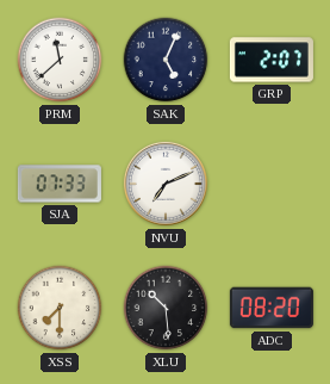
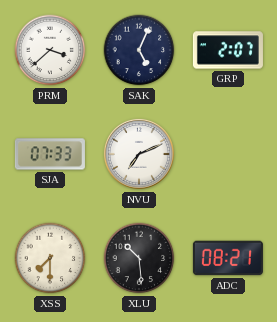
PRM: 11:38 -> 3:38
ADC: 08:20 -> 08:21
